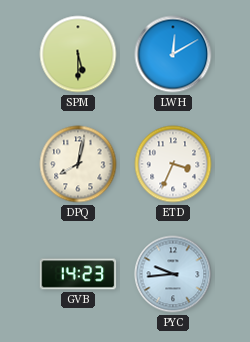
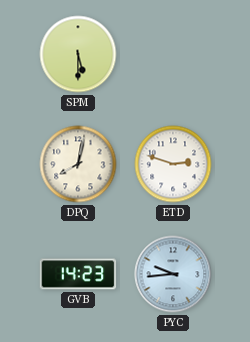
LWH: 12:10 -> none
ETD: 3:34 -> 2:48
